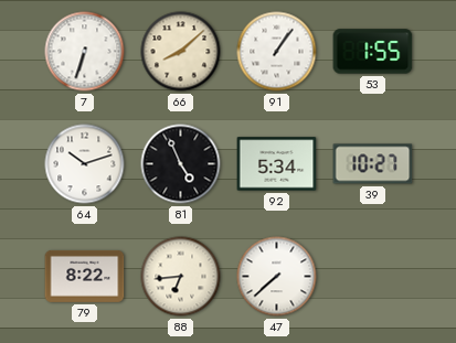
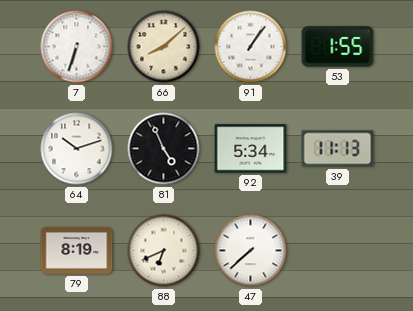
39: 10:27 -> 11:13
79: 8:22 -> 8:19
88: 6:44 -> 6:41
